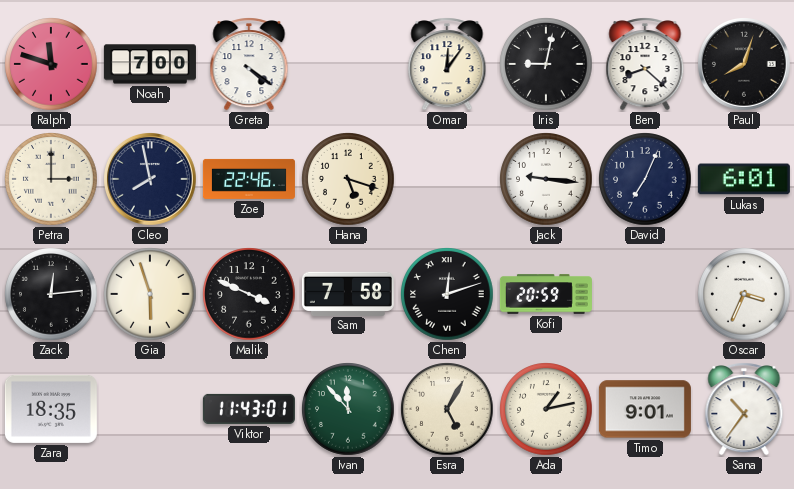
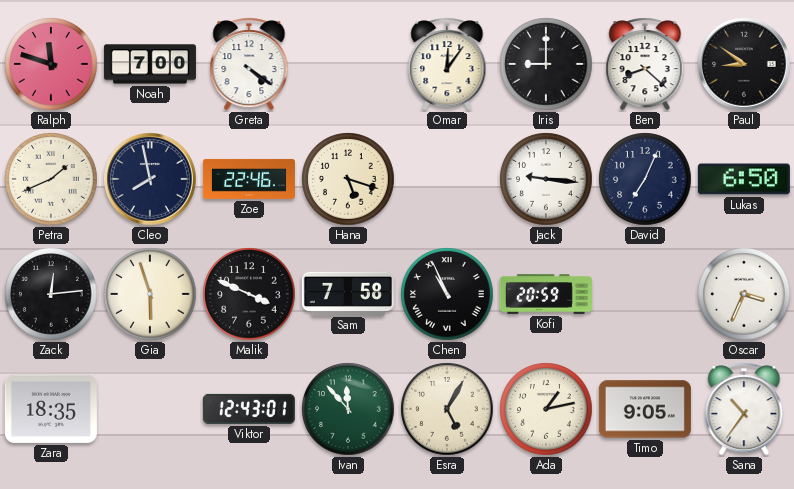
Iris: 9:02 -> 9:00
Paul: 8:03 -> 8:51
Petra: 3:00 -> 1:41
Lukas: 6:01 -> 6:50
Chen: 12:12 -> 10:56
Viktor: 11:43 -> 12:43
Timo: 9:01 -> 9:05
